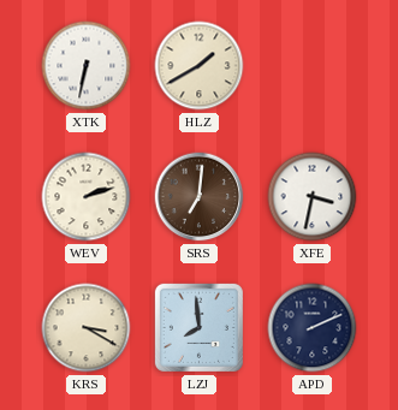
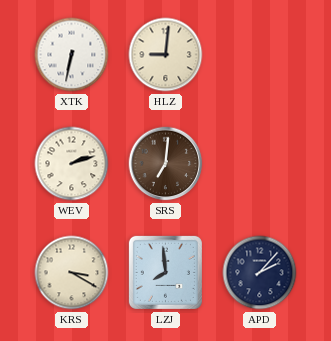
HLZ: 1:40 -> 9:01
XFE: 3:32 -> none
APD: 2:11 -> 2:07
